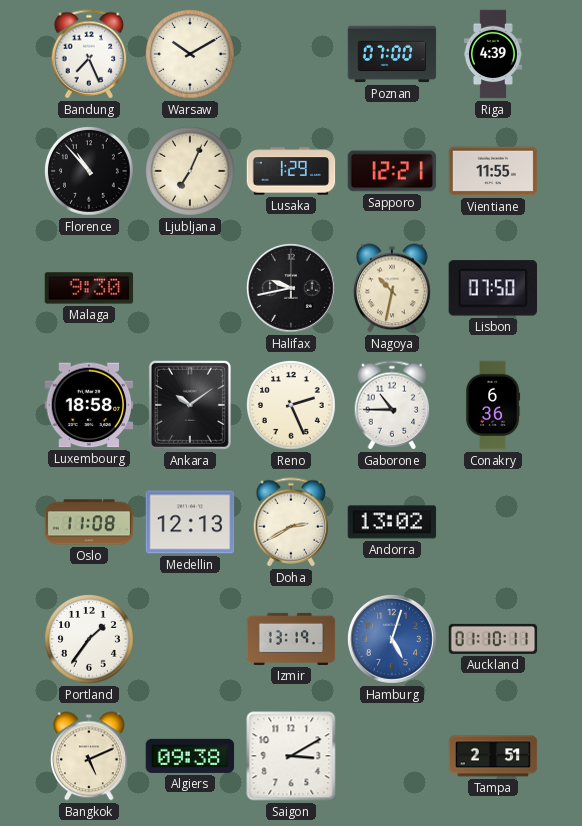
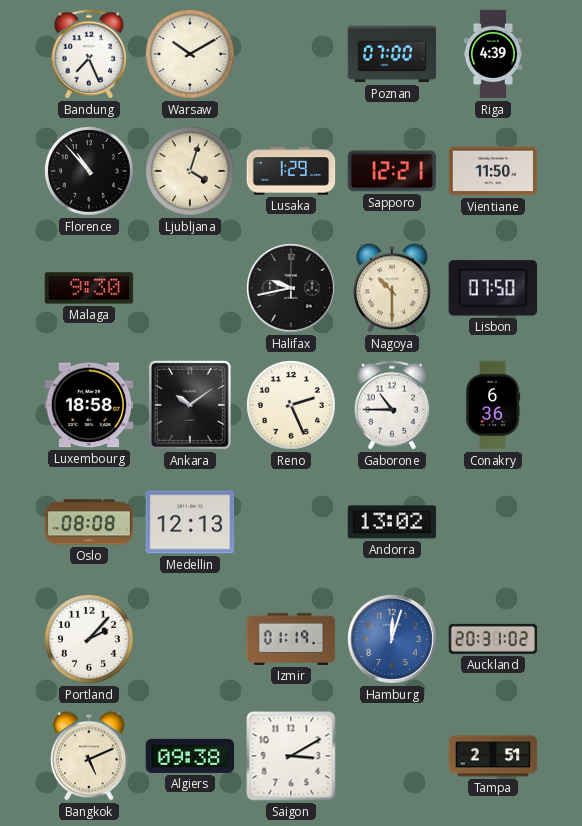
Ljubljana: 7:04 -> 4:03
Vientiane: 11:55 -> 11:50
Nagoya: 10:32 -> 10:30
Oslo: 11:08 -> 08:08
Doha: 2:40 -> none
Portland: 1:36 -> 2:07
Izmir: 13:19 -> 01:19
Hamburg: 5:03 -> 12:03
Auckland: 01:10 -> 20:31
